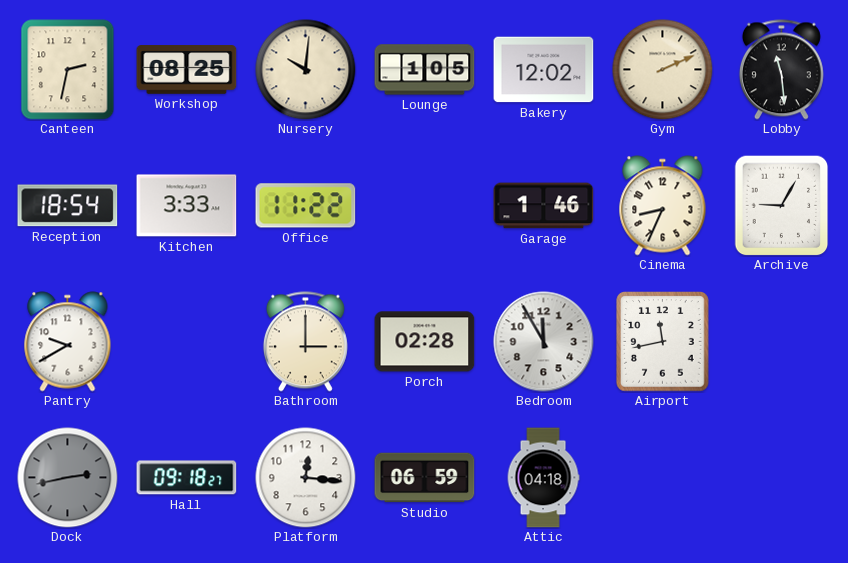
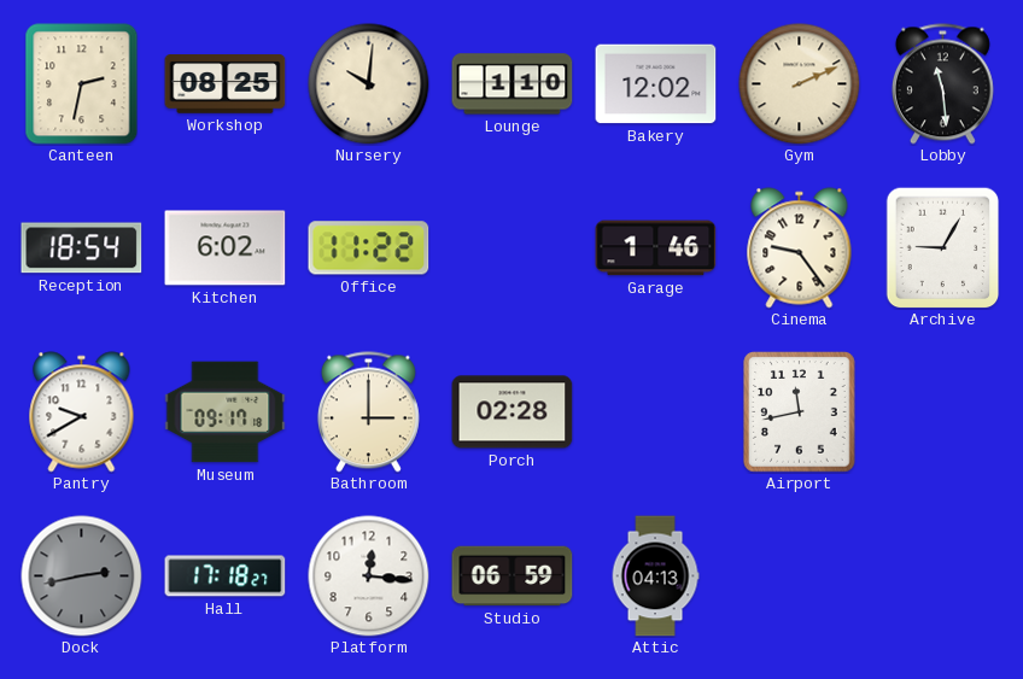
Lounge: 1:05 -> 1:10
Kitchen: 3:33 -> 6:02
Cinema: 8:34 -> 9:24
Museum: none -> 09:17
Bedroom: 11:55 -> none
Hall: 09:18 -> 17:18
Attic: 04:18 -> 04:13
